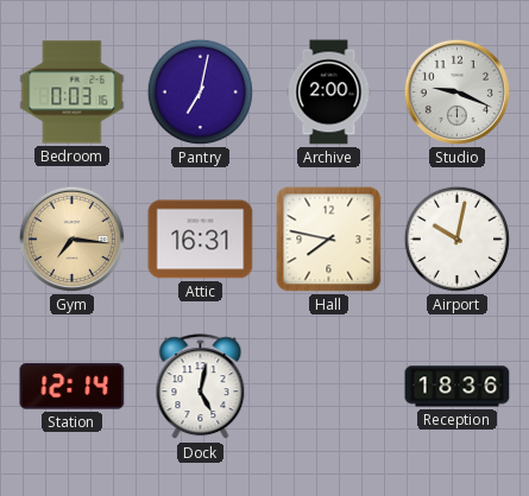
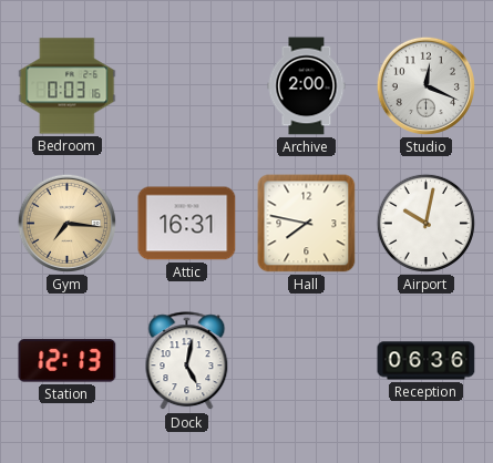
Pantry: 7:02 -> none
Studio: 9:19 -> 12:19
Station: 12:14 -> 12:13
Reception: 18:36 -> 06:36
